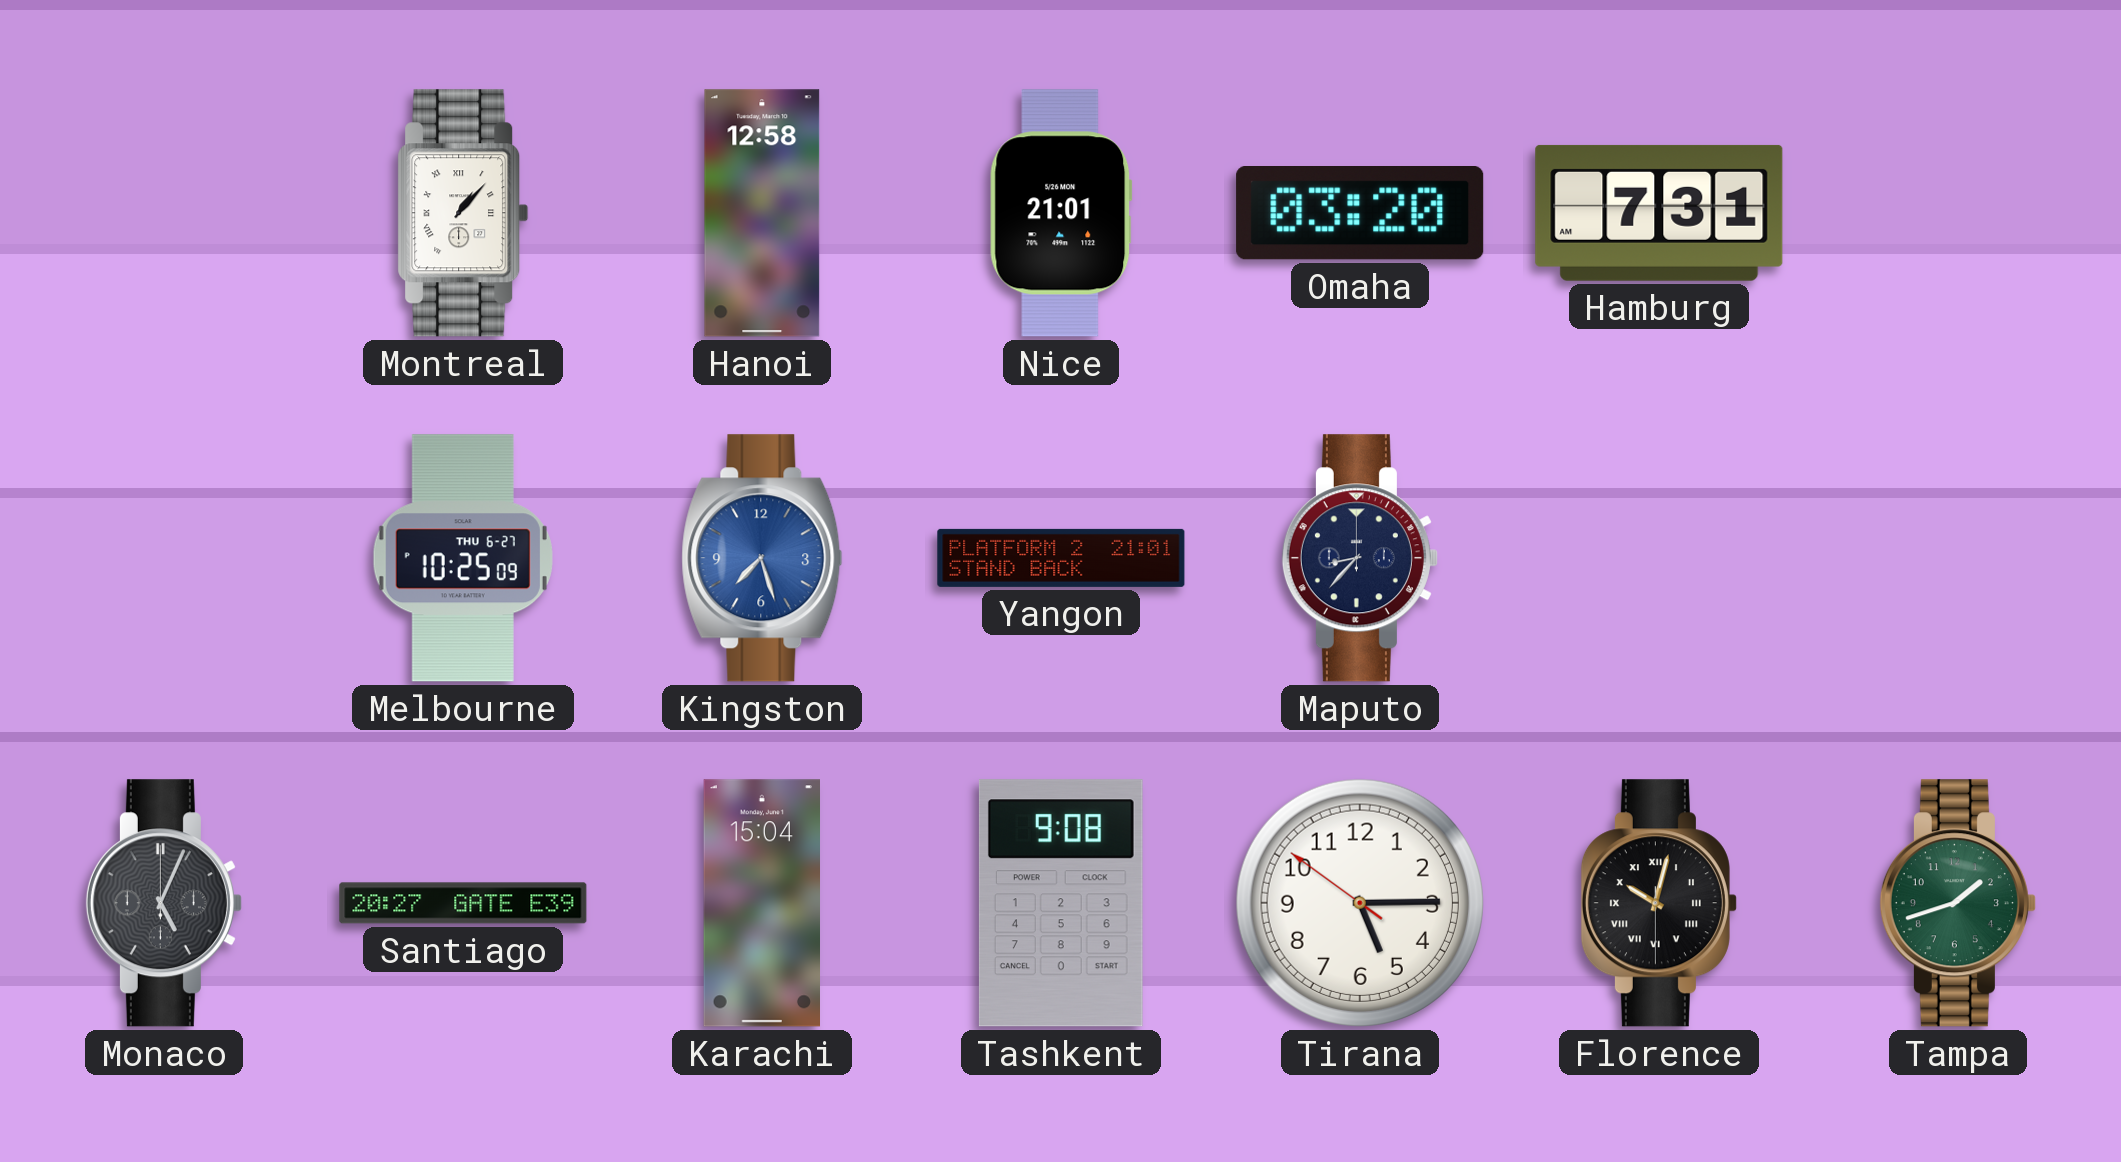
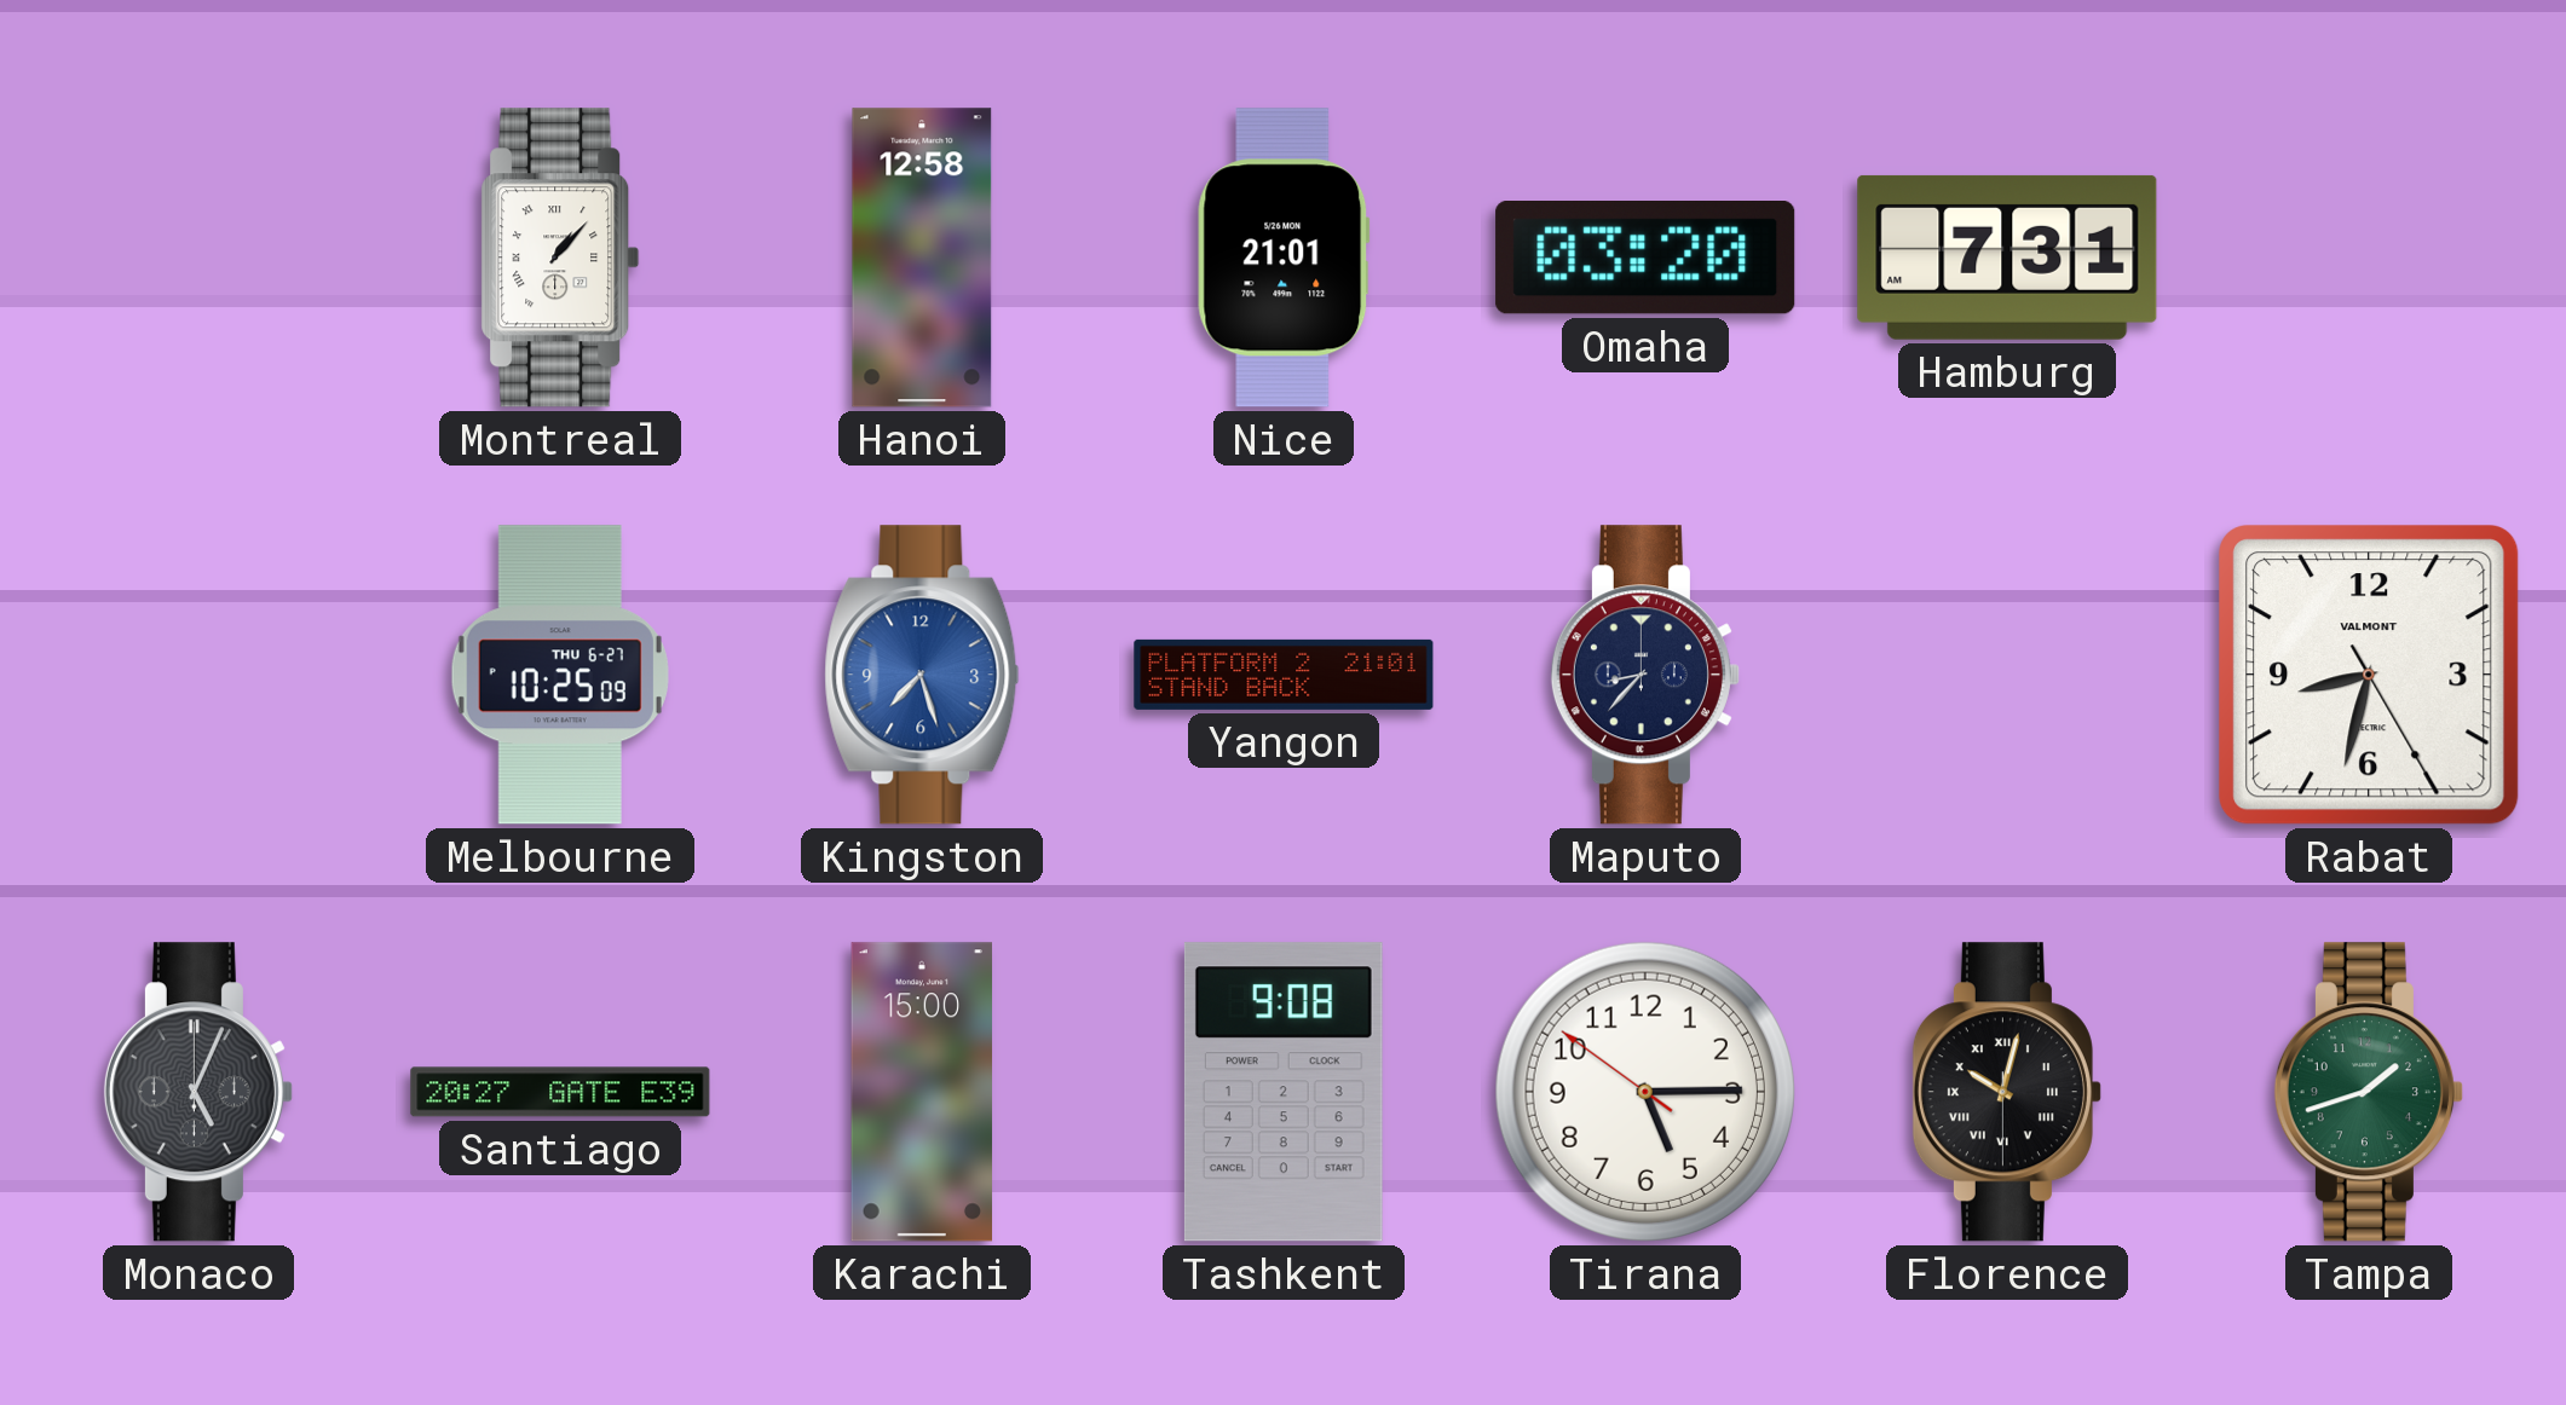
Rabat: none -> 8:32
Karachi: 15:04 -> 15:00
